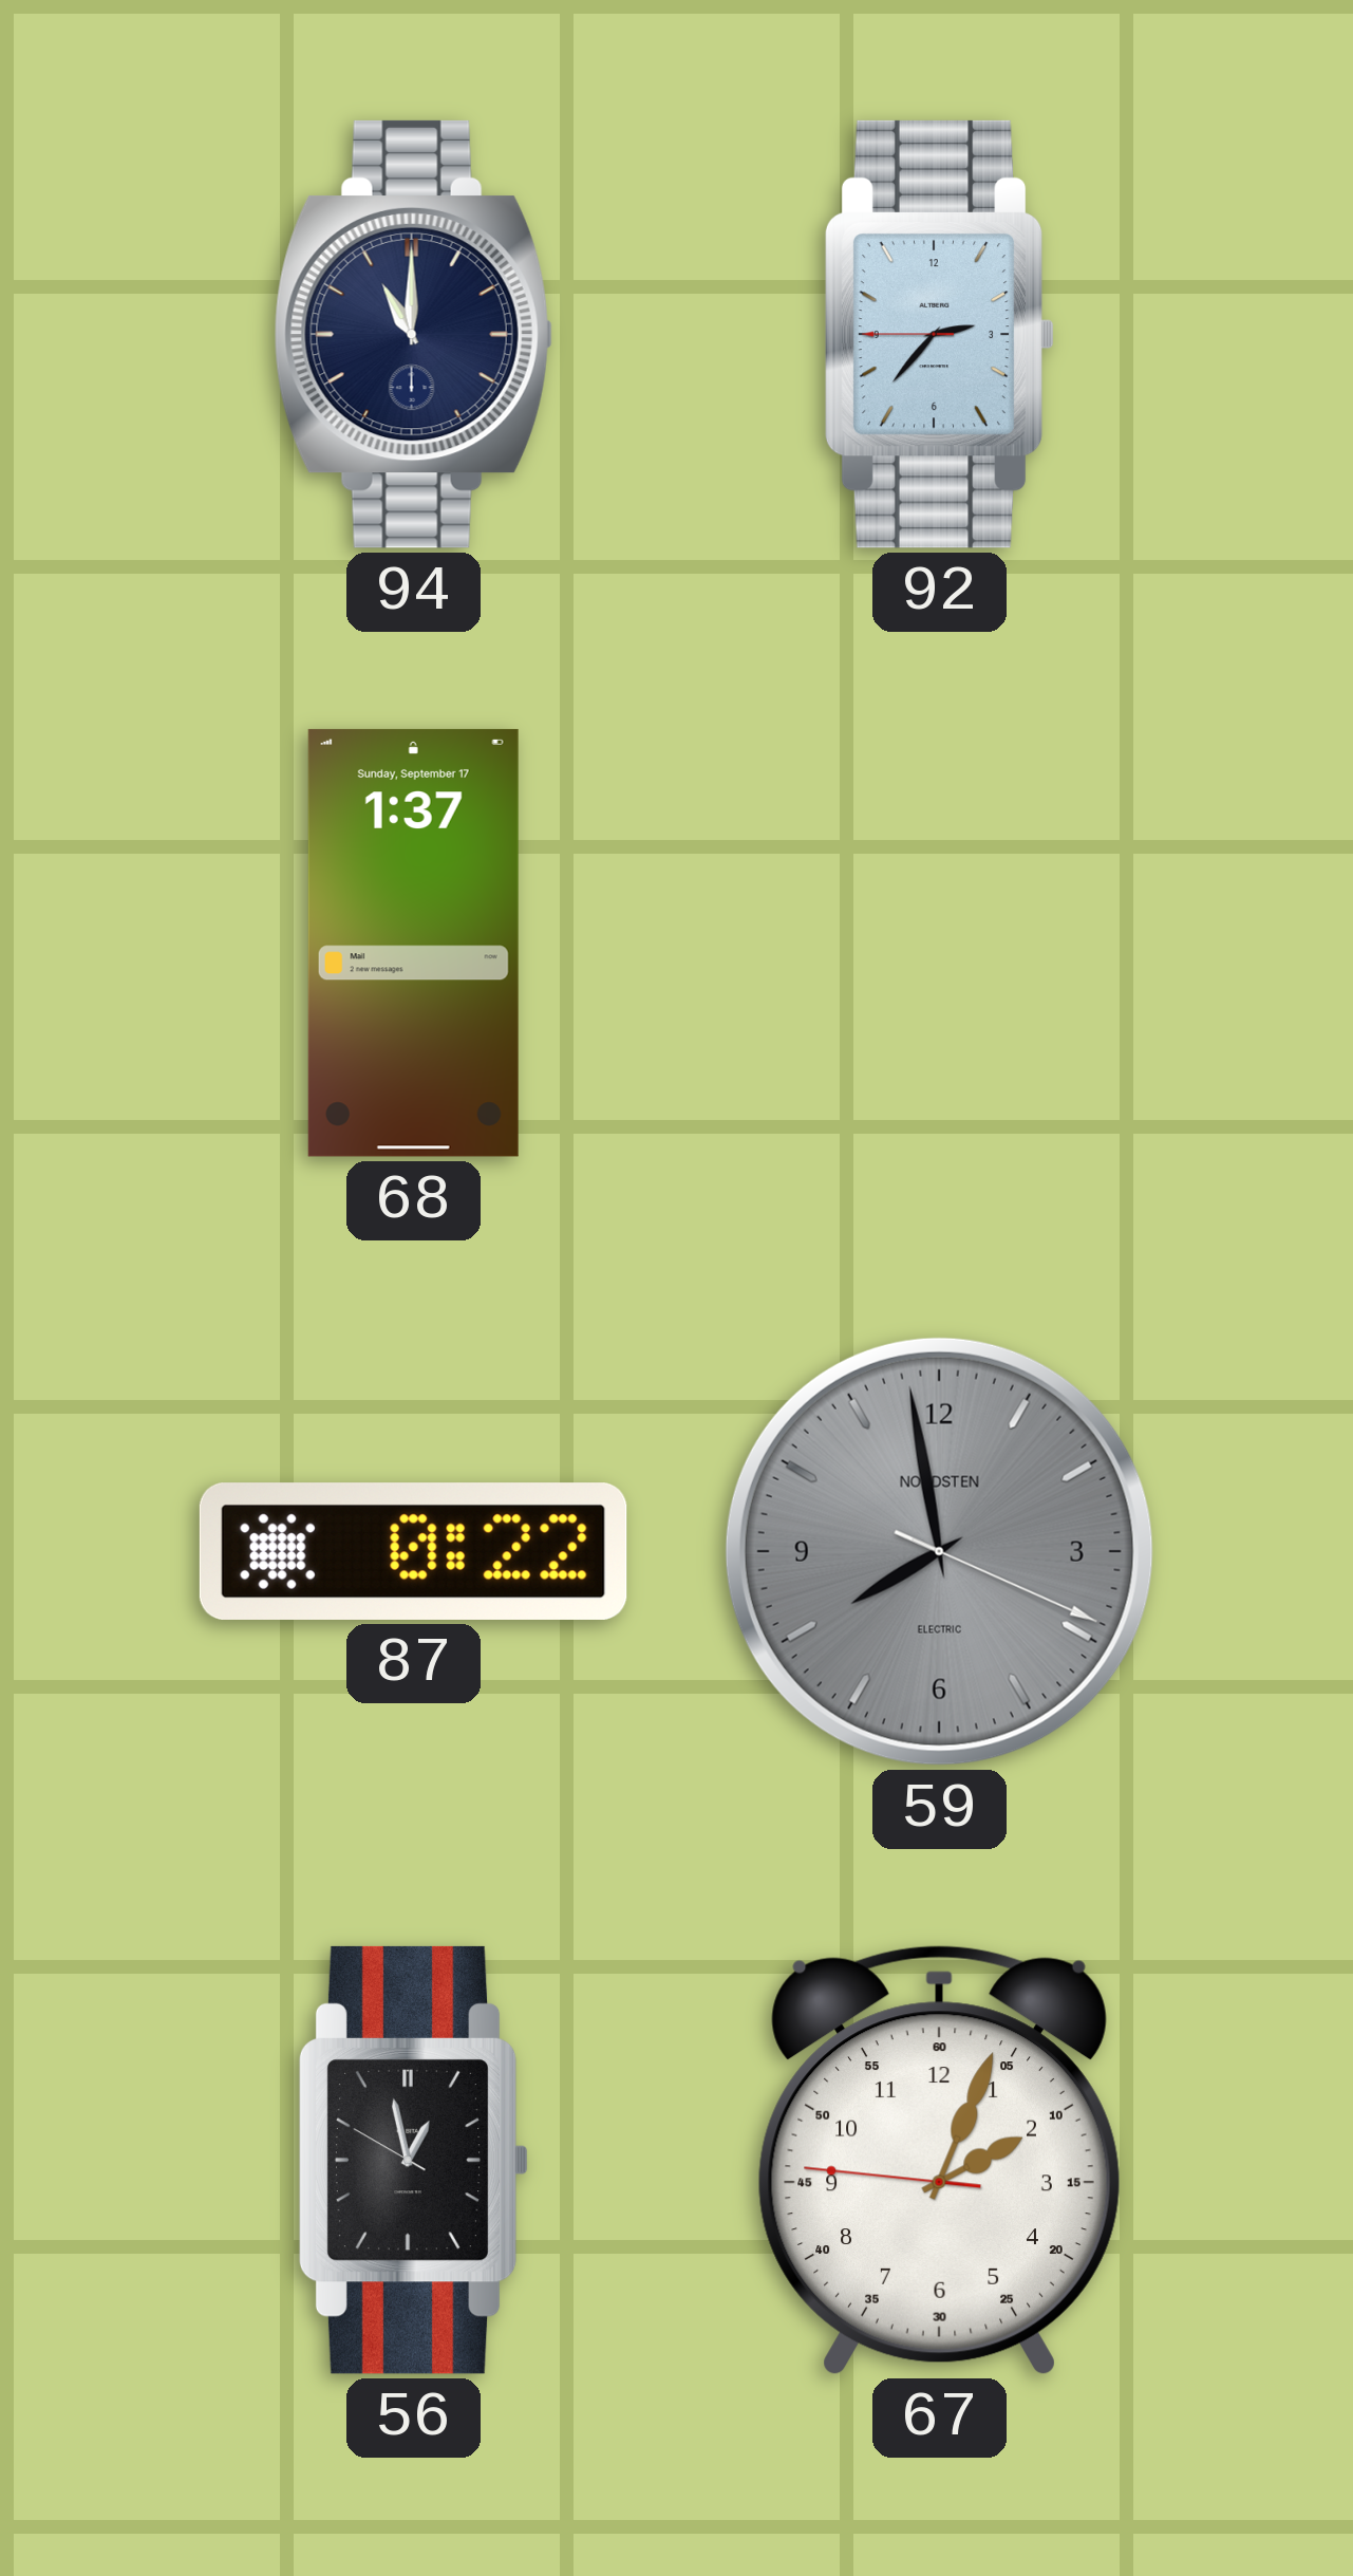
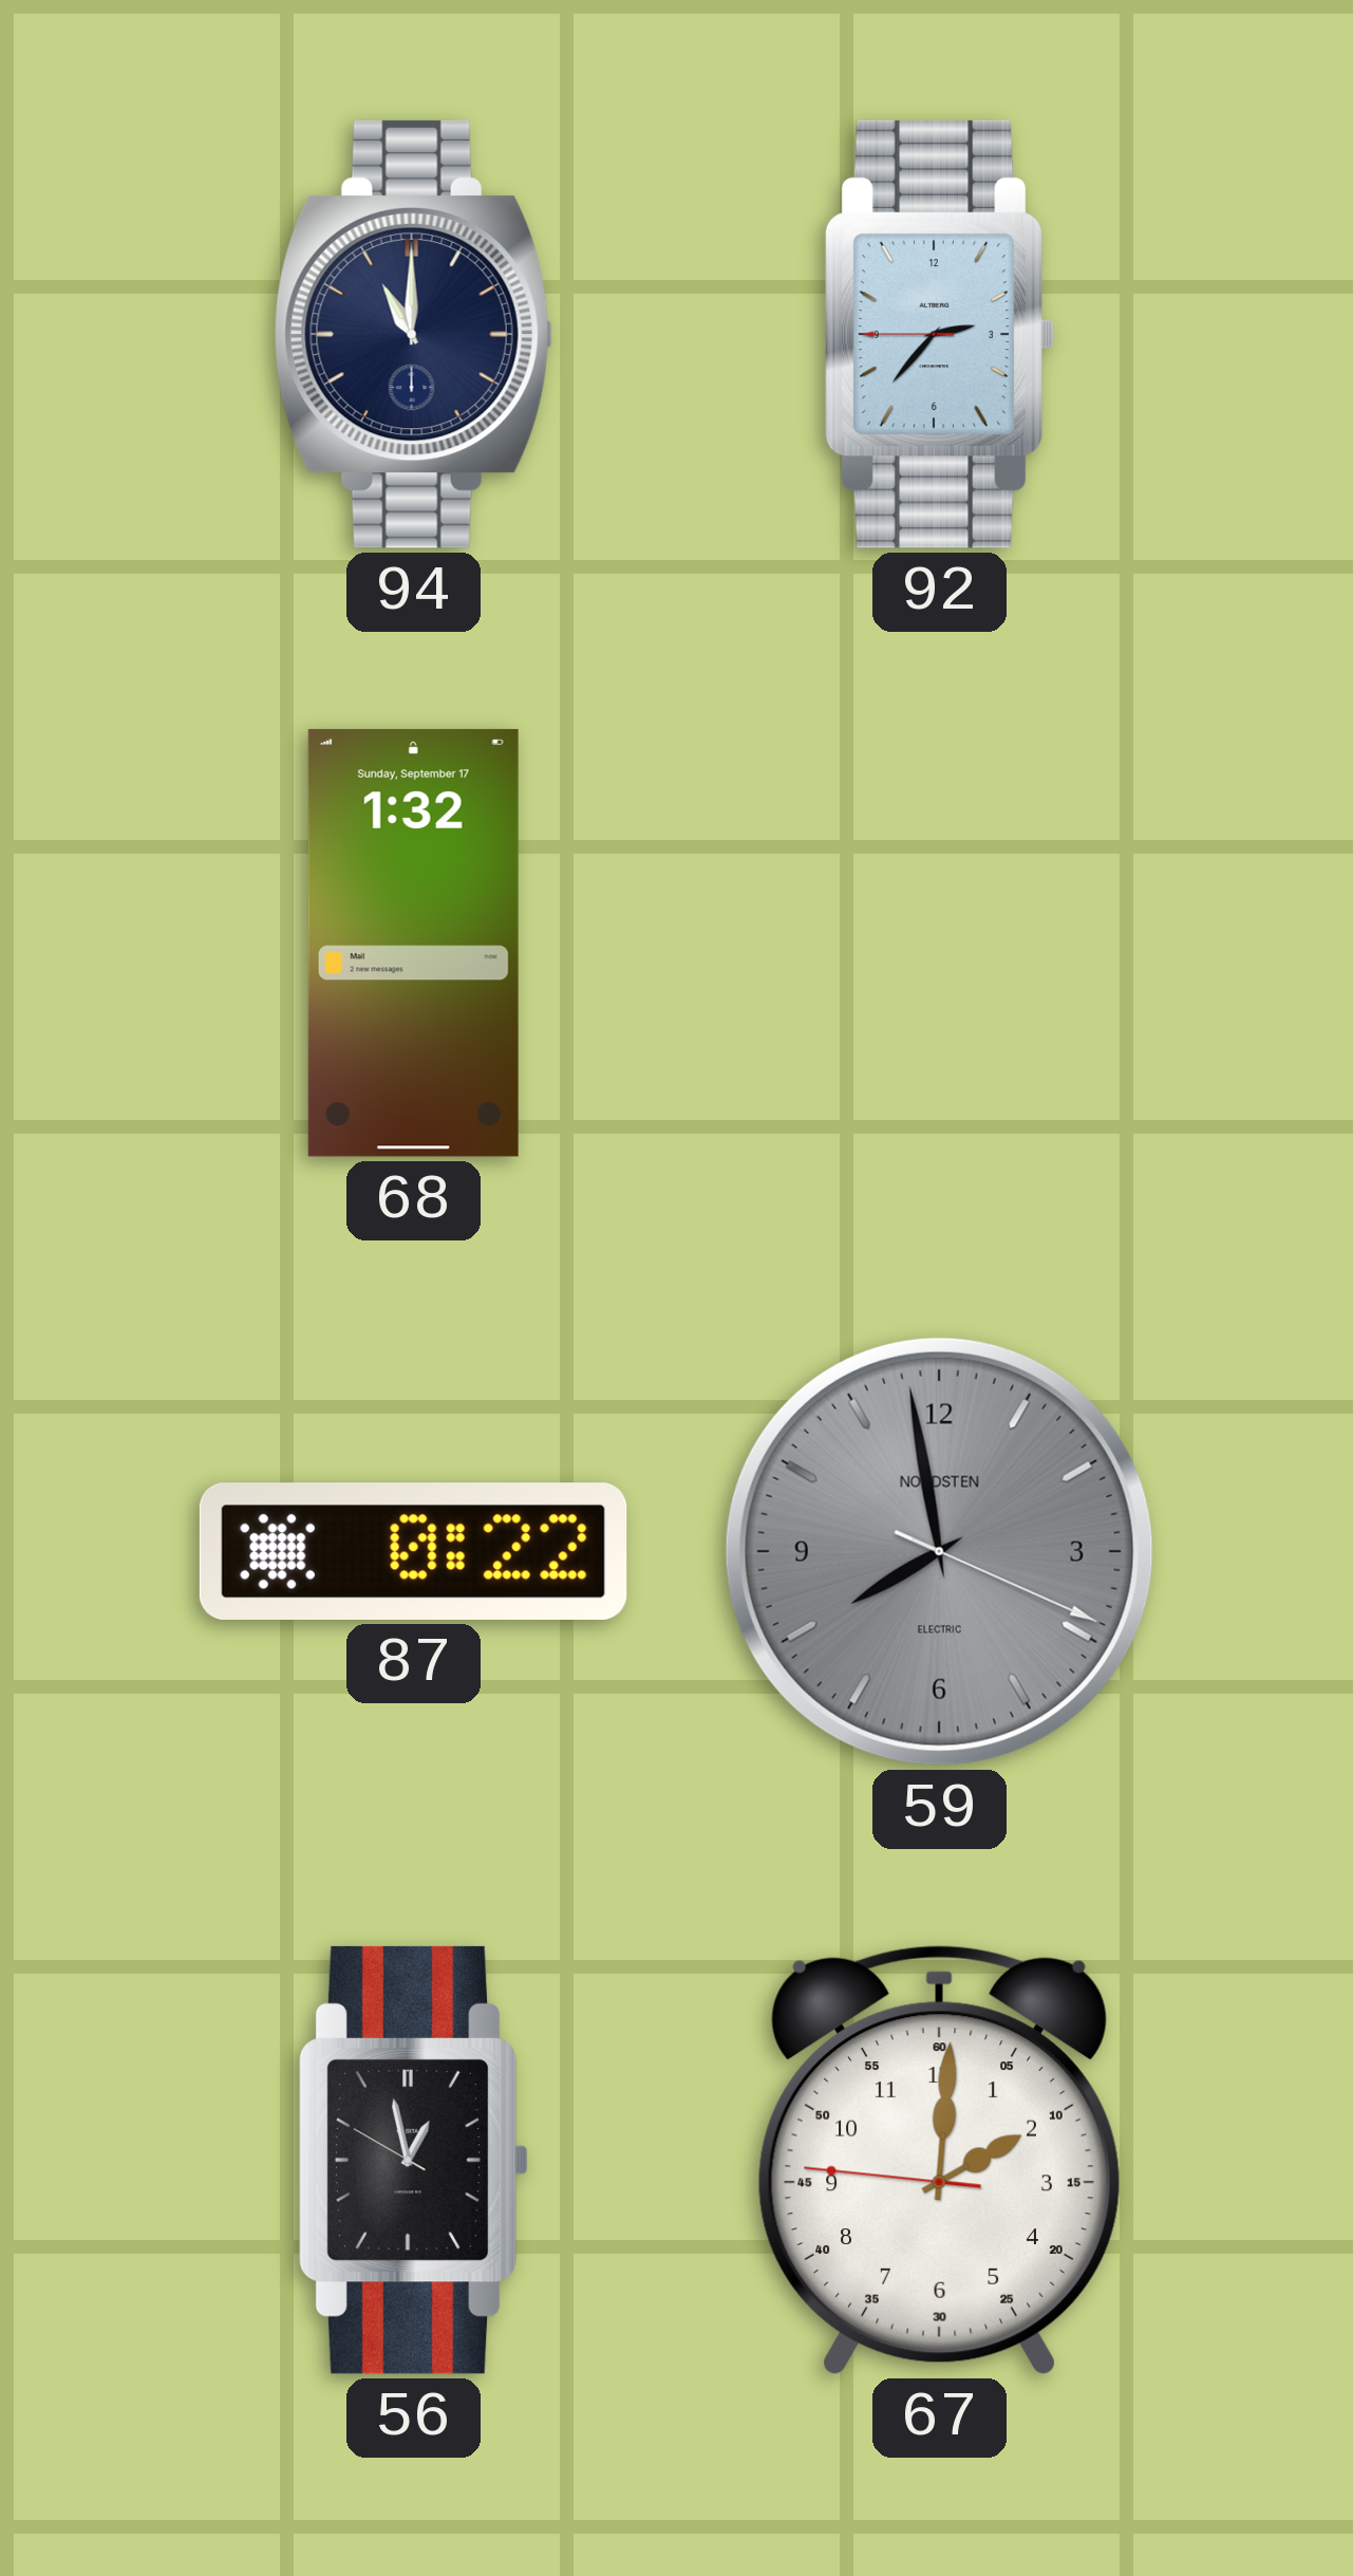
68: 1:37 -> 1:32
67: 2:03 -> 2:00
